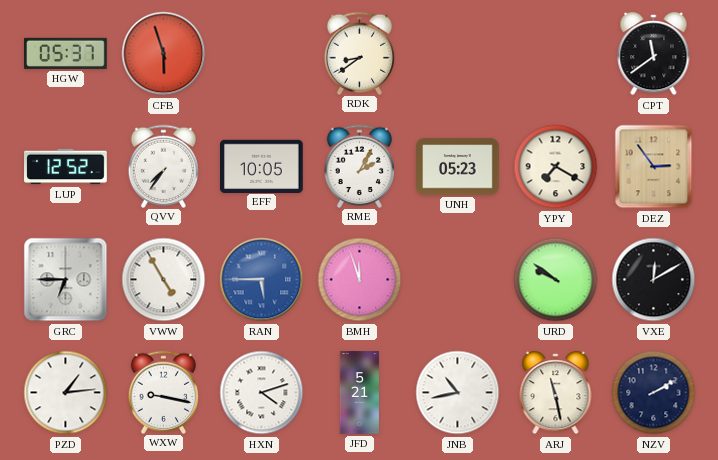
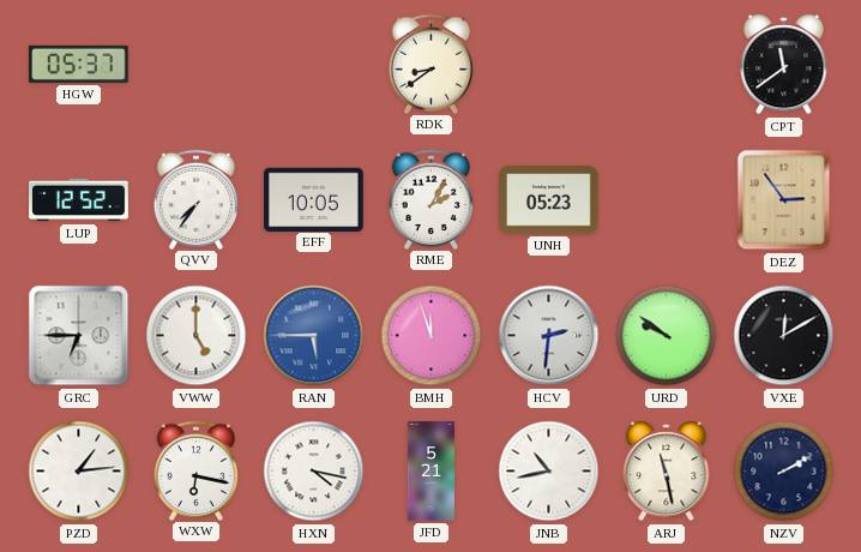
CFB: 5:57 -> none
YPY: 7:20 -> none
VWW: 4:55 -> 5:00
HCV: none -> 2:31
WXW: 9:17 -> 6:17
HXN: 4:12 -> 4:17
